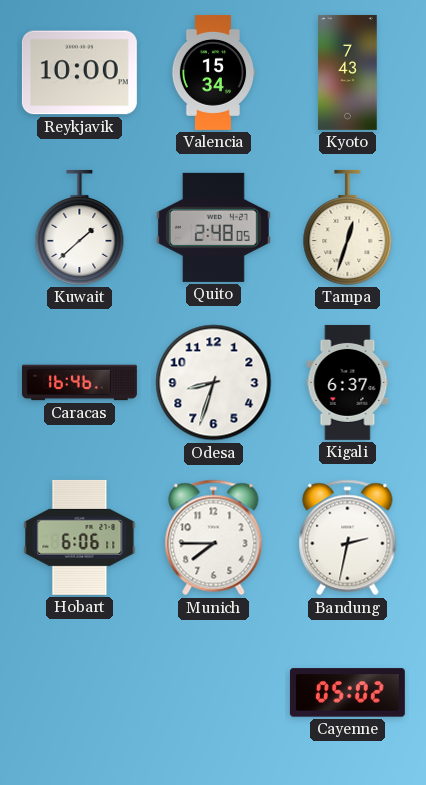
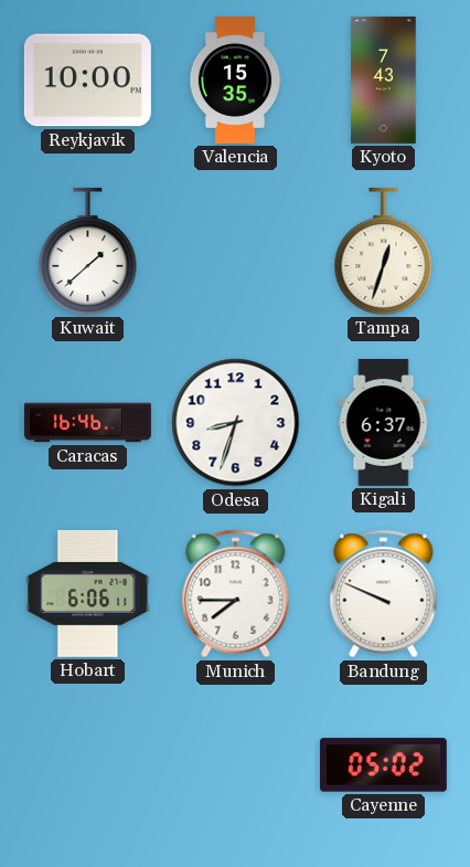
Valencia: 15:34 -> 15:35
Quito: 2:48 -> none
Bandung: 2:32 -> 9:49
